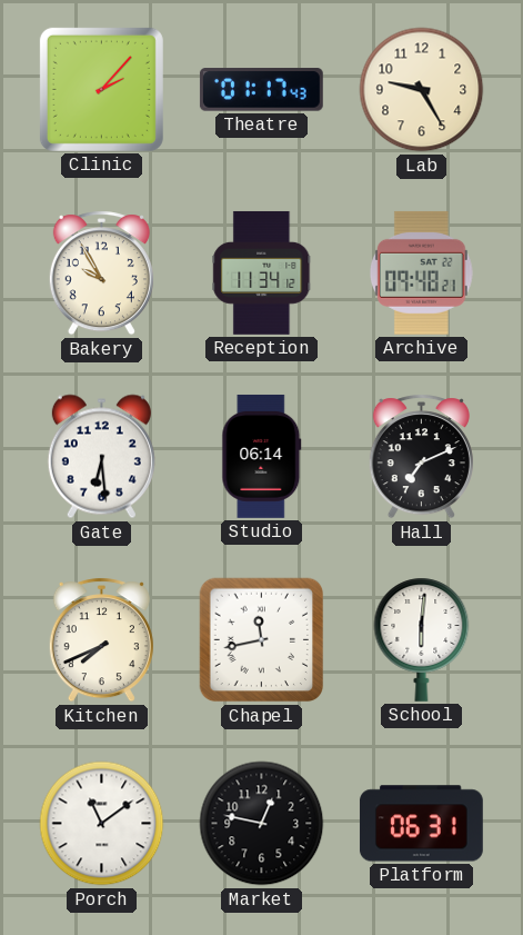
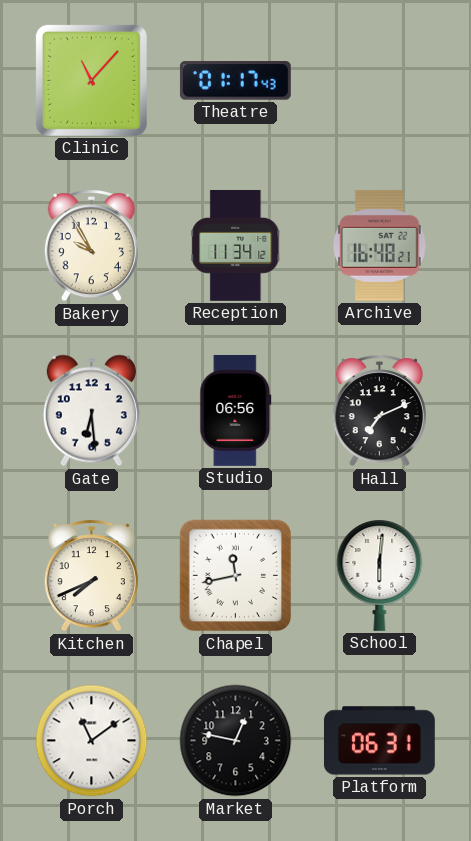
Clinic: 2:07 -> 11:07
Lab: 9:25 -> none
Archive: 09:48 -> 16:48
Studio: 06:14 -> 06:56
